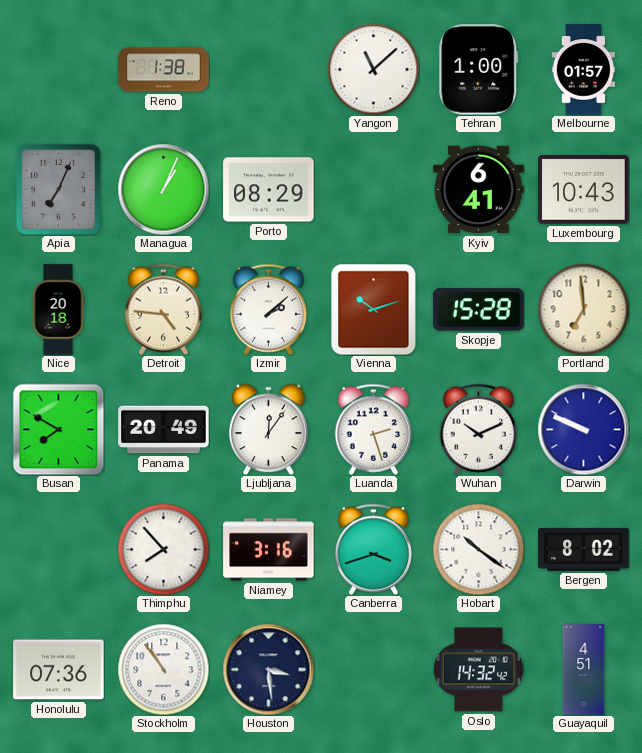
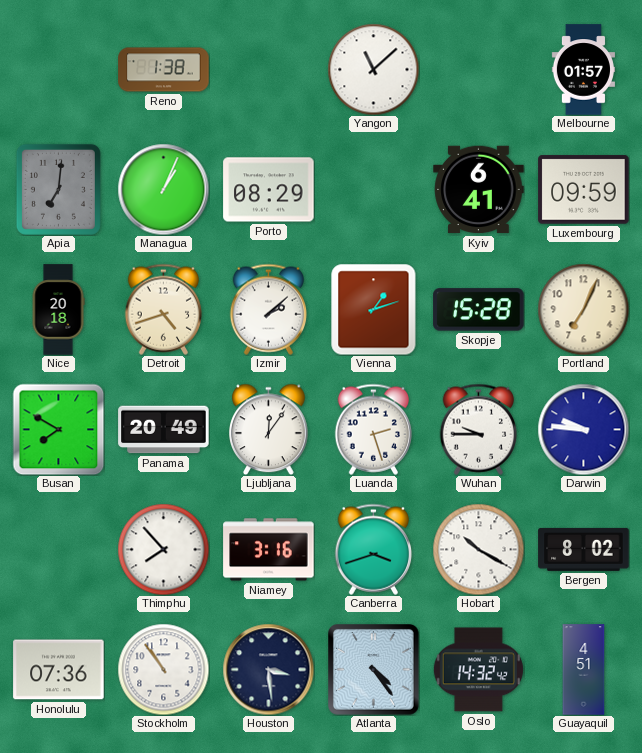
Tehran: 1:00 -> none
Apia: 7:04 -> 7:01
Luxembourg: 10:43 -> 09:59
Detroit: 4:46 -> 4:42
Vienna: 10:12 -> 1:12
Portland: 6:59 -> 7:04
Wuhan: 10:11 -> 9:45
Darwin: 9:49 -> 9:46
Hobart: 10:21 -> 10:20
Atlanta: none -> 4:24
